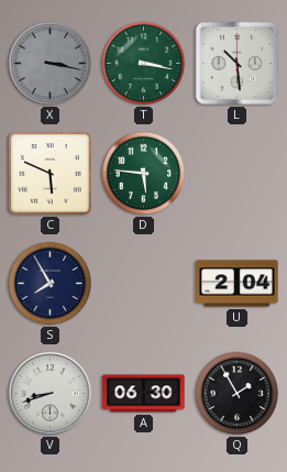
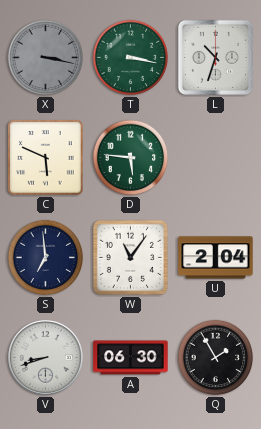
L: 10:29 -> 10:33
S: 7:55 -> 6:59
W: none -> 11:06
